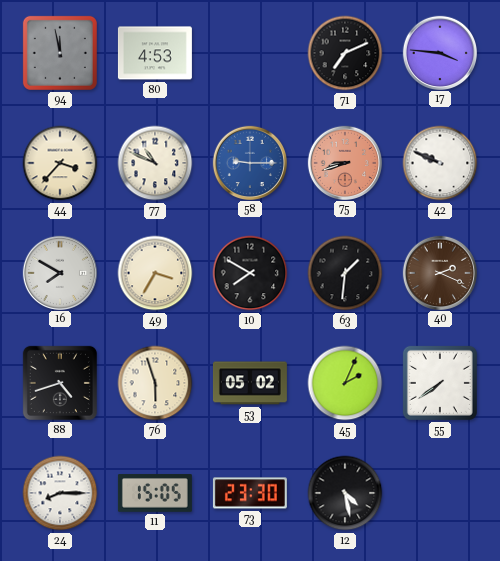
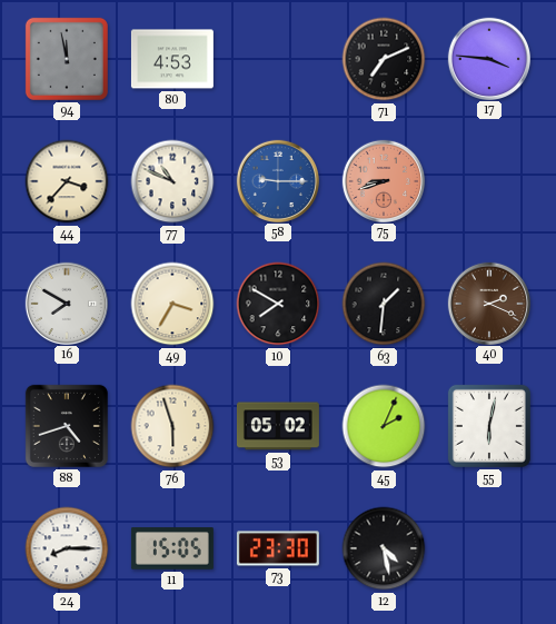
42: 9:49 -> none
55: 7:39 -> 6:02
